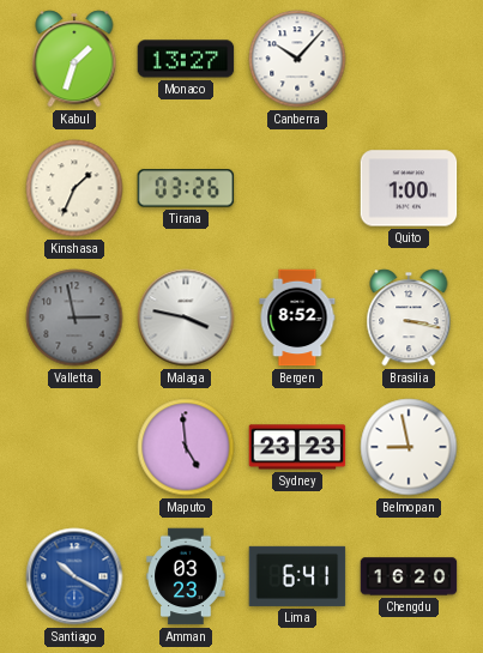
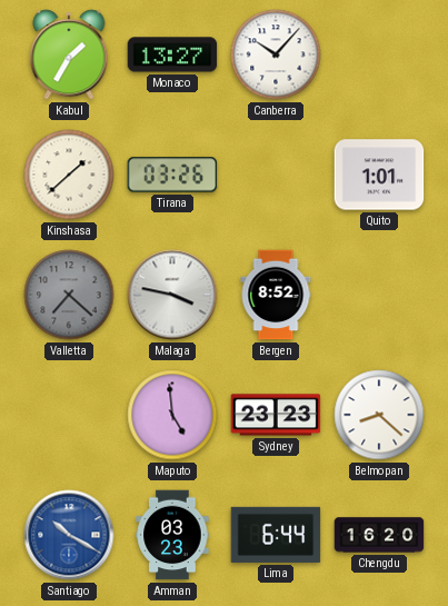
Kabul: 1:33 -> 1:35
Kinshasa: 1:34 -> 1:38
Quito: 1:00 -> 1:01
Valletta: 2:58 -> 7:22
Brasilia: 3:17 -> none
Belmopan: 8:58 -> 8:22
Lima: 6:41 -> 6:44
